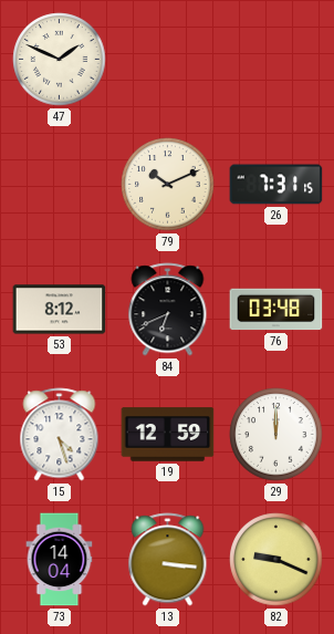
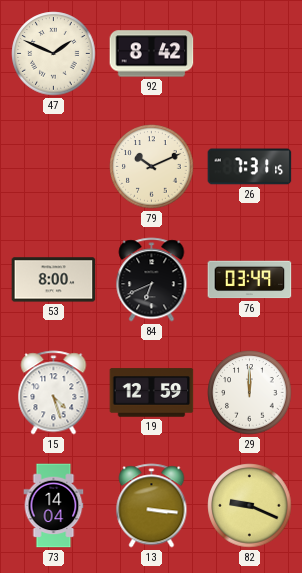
92: none -> 8:42
53: 8:12 -> 8:00
76: 03:48 -> 03:49
